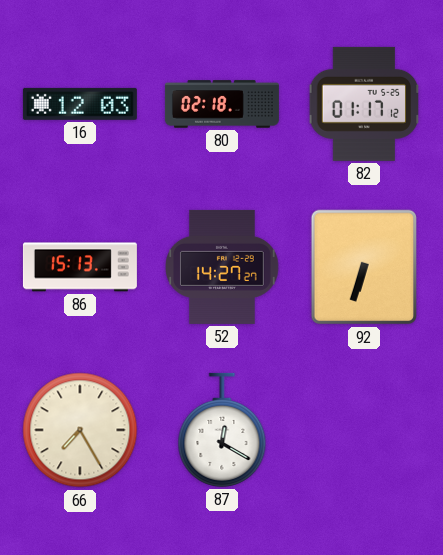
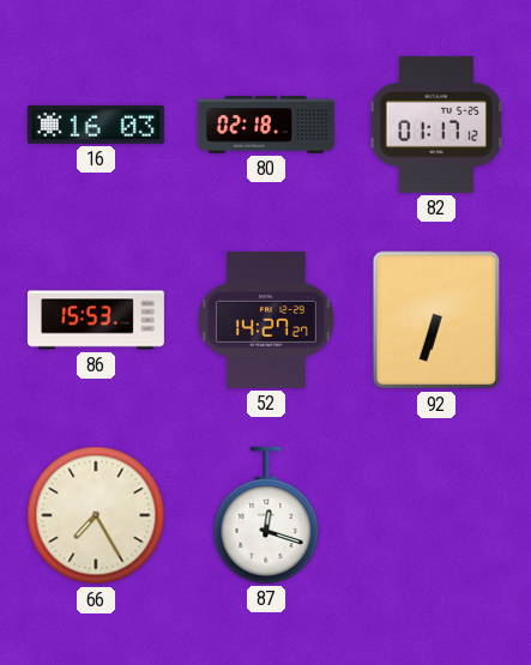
16: 12:03 -> 16:03
86: 15:13 -> 15:53
87: 12:20 -> 12:18
